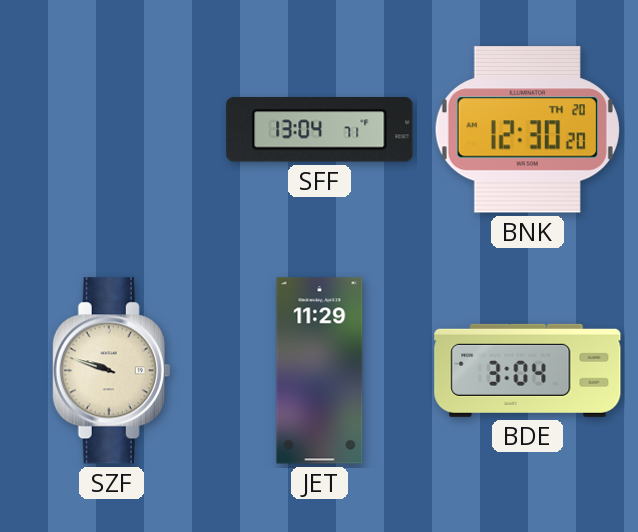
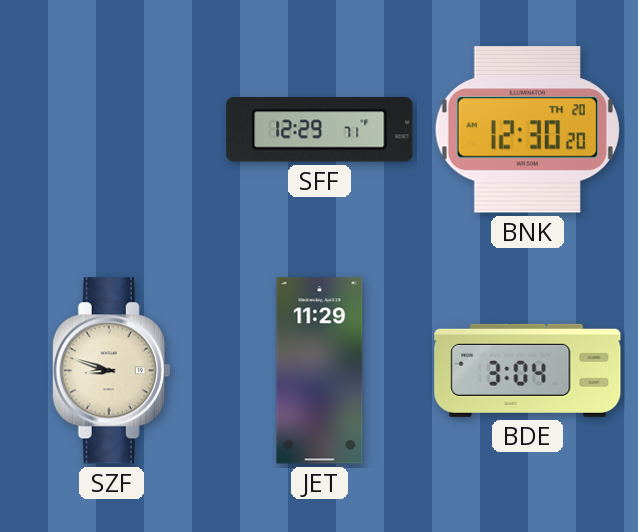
SFF: 13:04 -> 12:29
SZF: 9:48 -> 8:48
